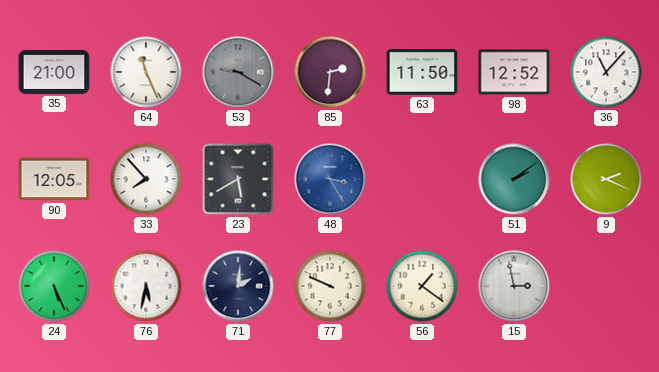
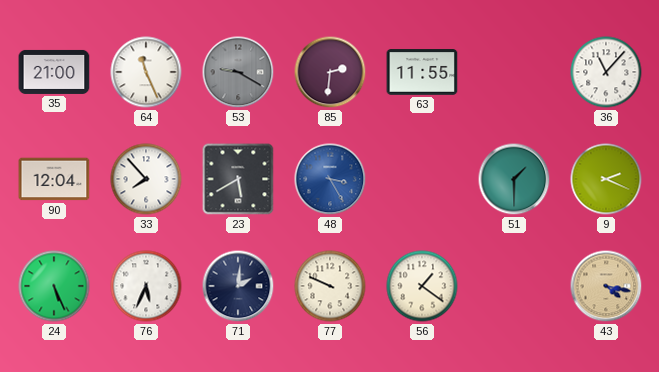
63: 11:50 -> 11:55
98: 12:52 -> none
90: 12:05 -> 12:04
51: 2:09 -> 1:30
76: 5:32 -> 5:34
15: 2:58 -> none
43: none -> 4:17
